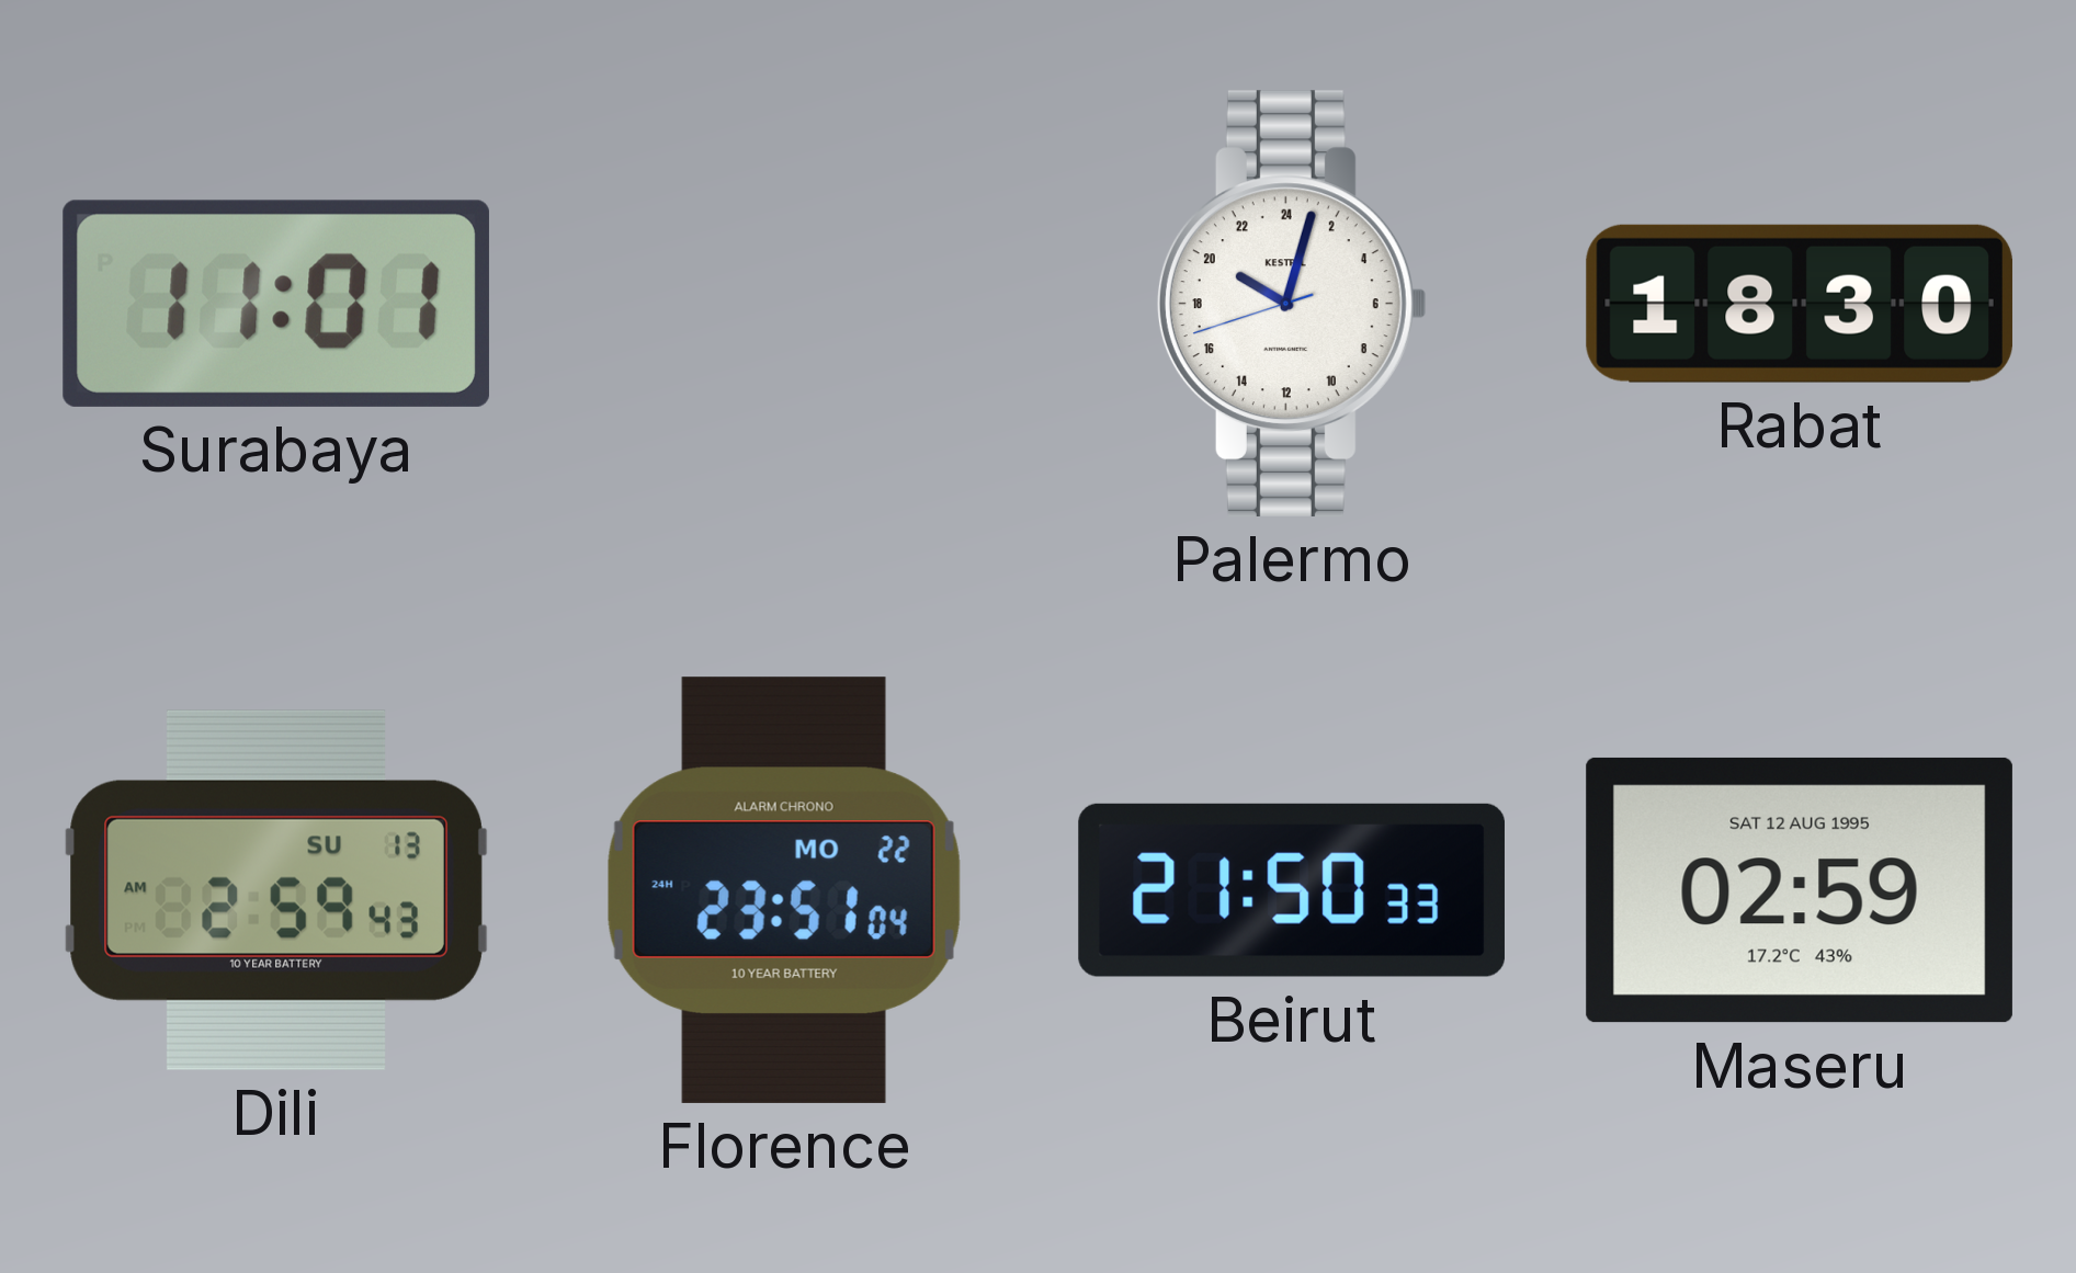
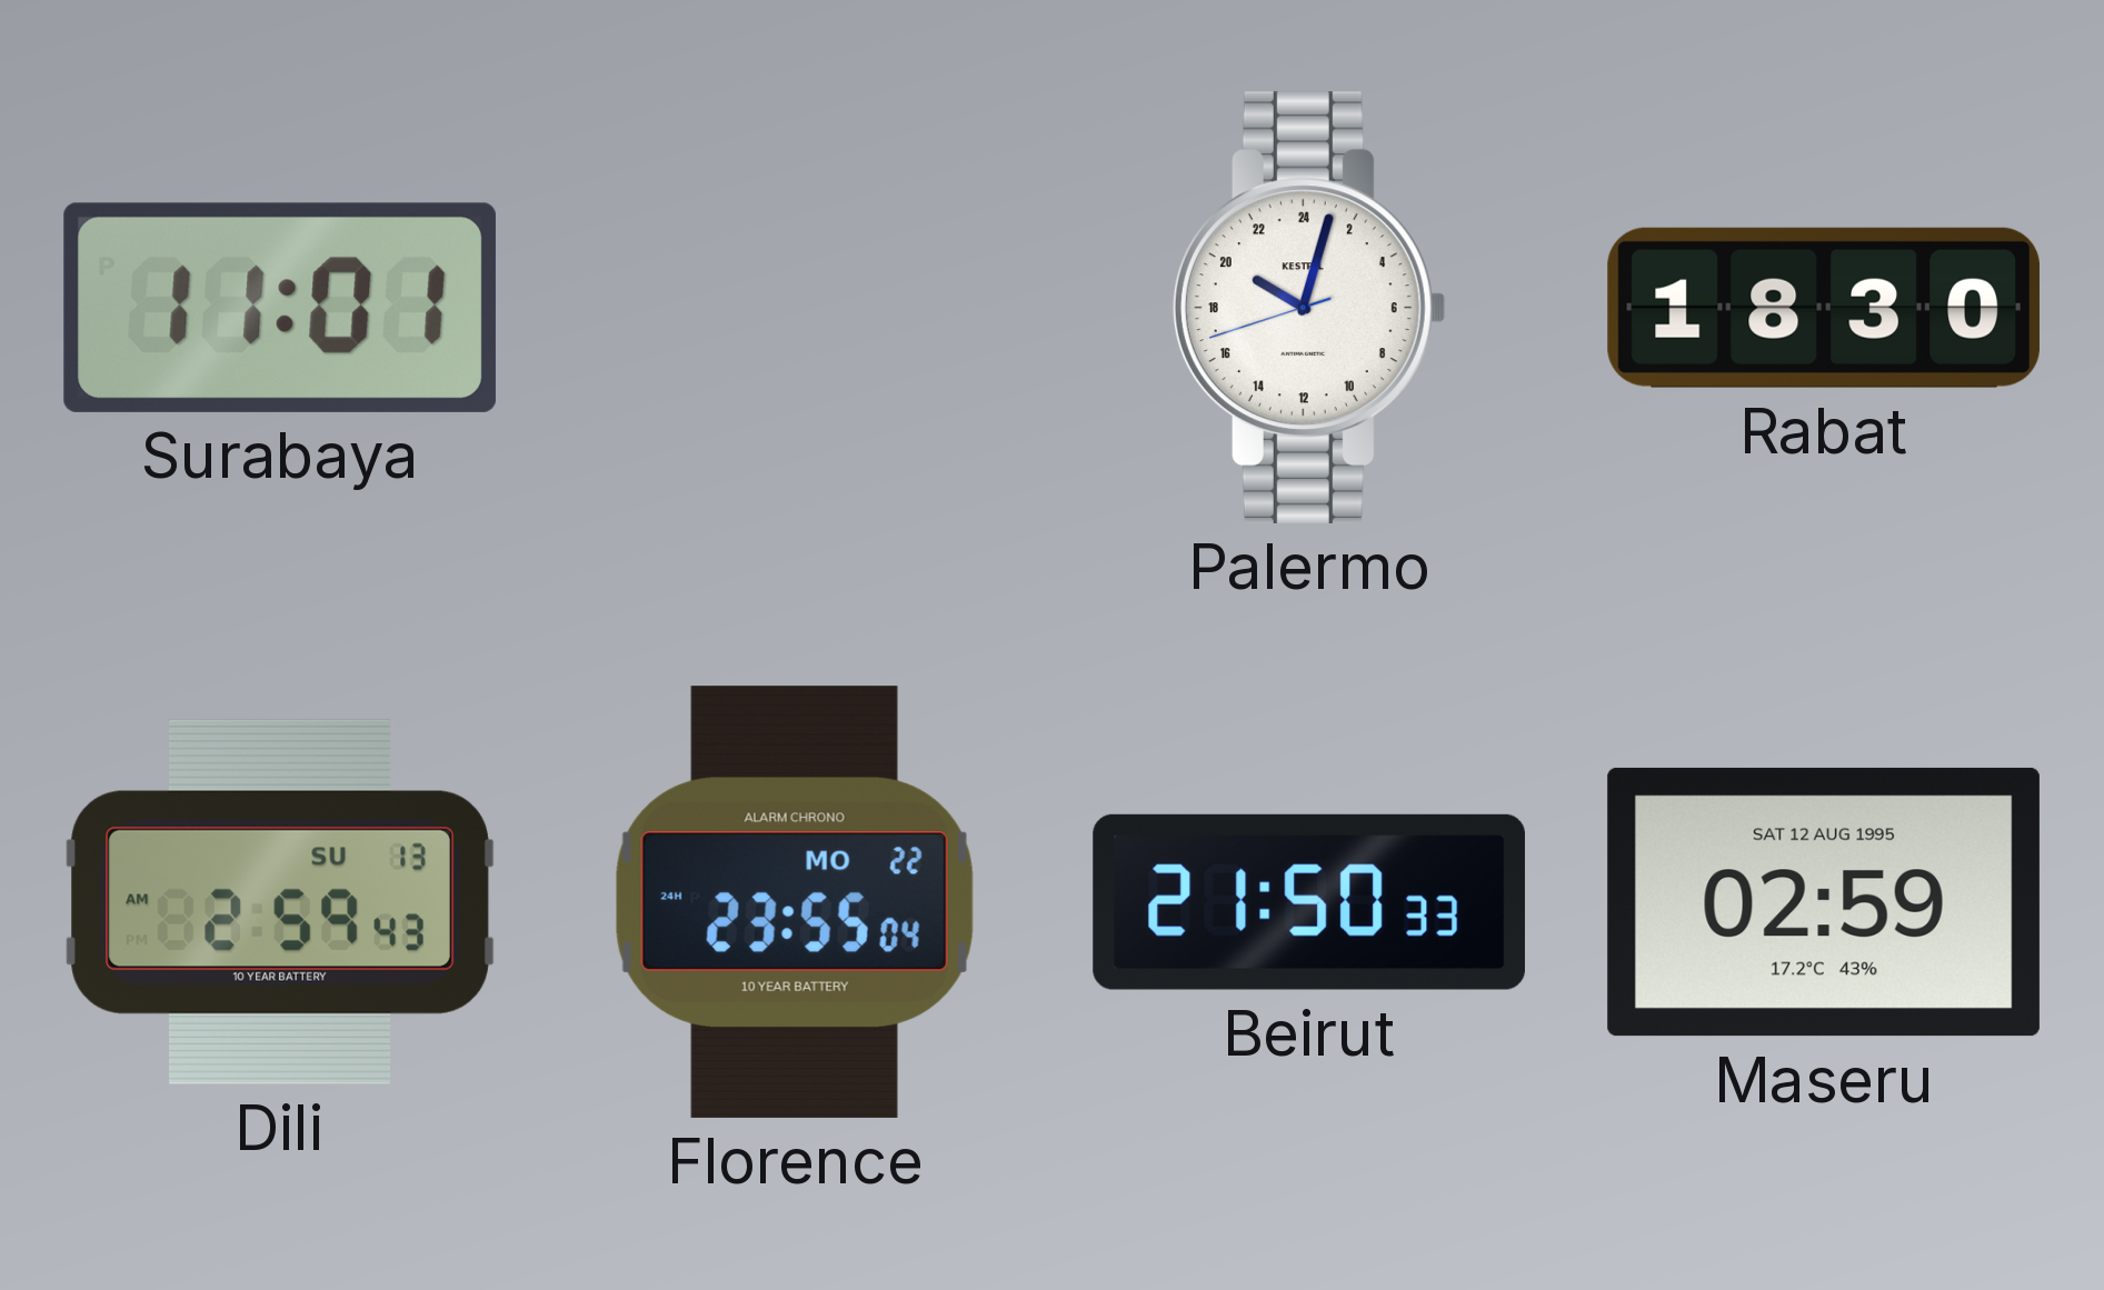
Florence: 23:51 -> 23:55
